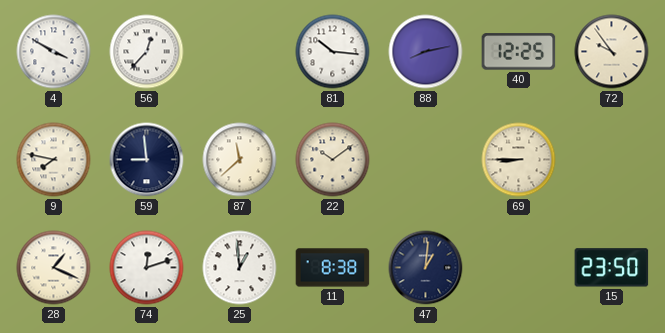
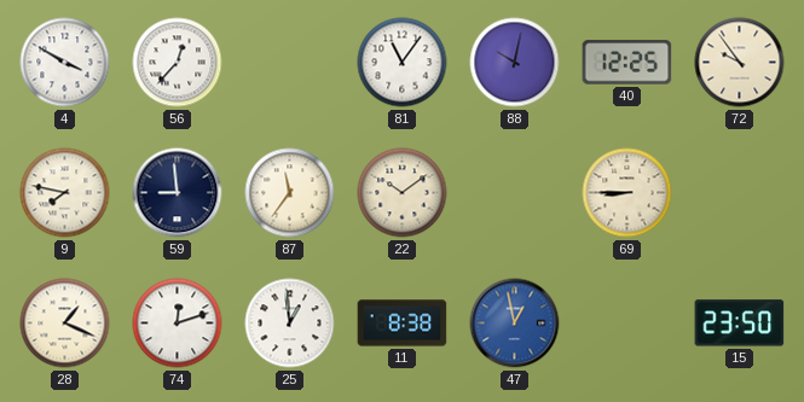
81: 10:16 -> 11:06
88: 8:13 -> 10:02
87: 11:38 -> 11:36
47: 1:01 -> 12:58
47 dial: navy -> blue
